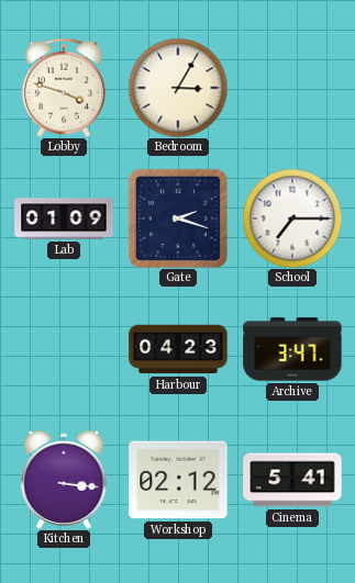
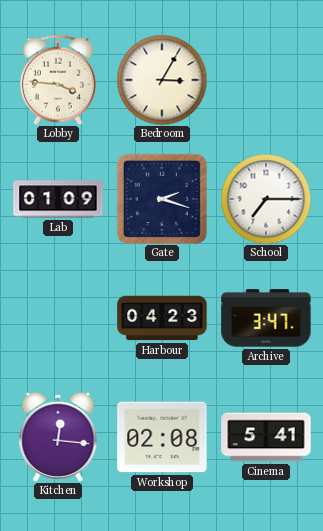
Lobby: 3:48 -> 3:46
Kitchen: 3:16 -> 12:16
Workshop: 02:12 -> 02:08
